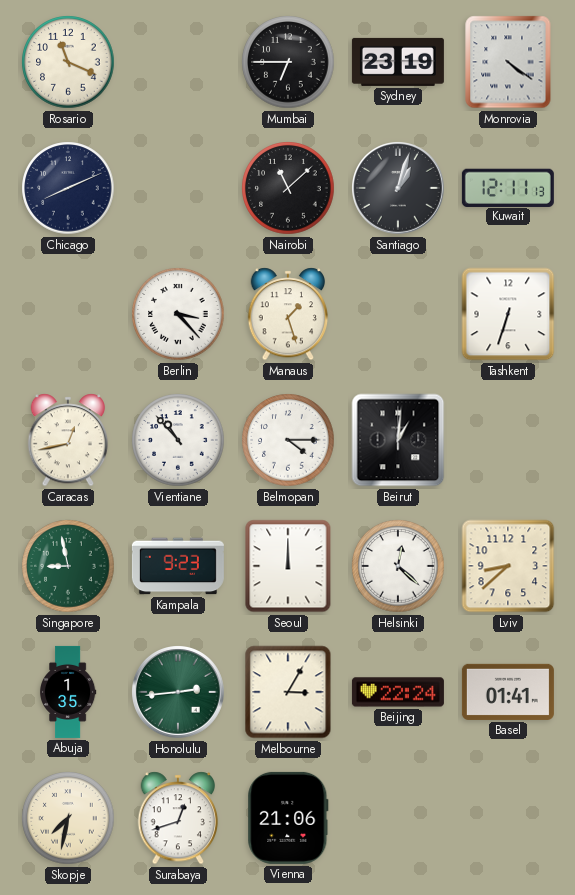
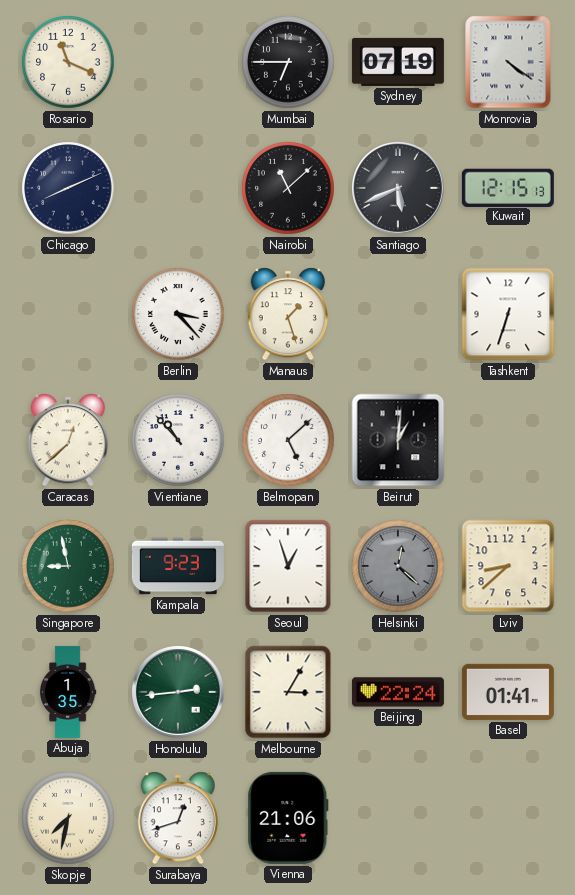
Sydney: 23:19 -> 07:19
Santiago: 1:03 -> 5:41
Kuwait: 12:11 -> 12:15
Caracas: 12:43 -> 12:38
Belmopan: 4:15 -> 5:08
Seoul: 12:00 -> 12:57
Helsinki dial: white -> grey
